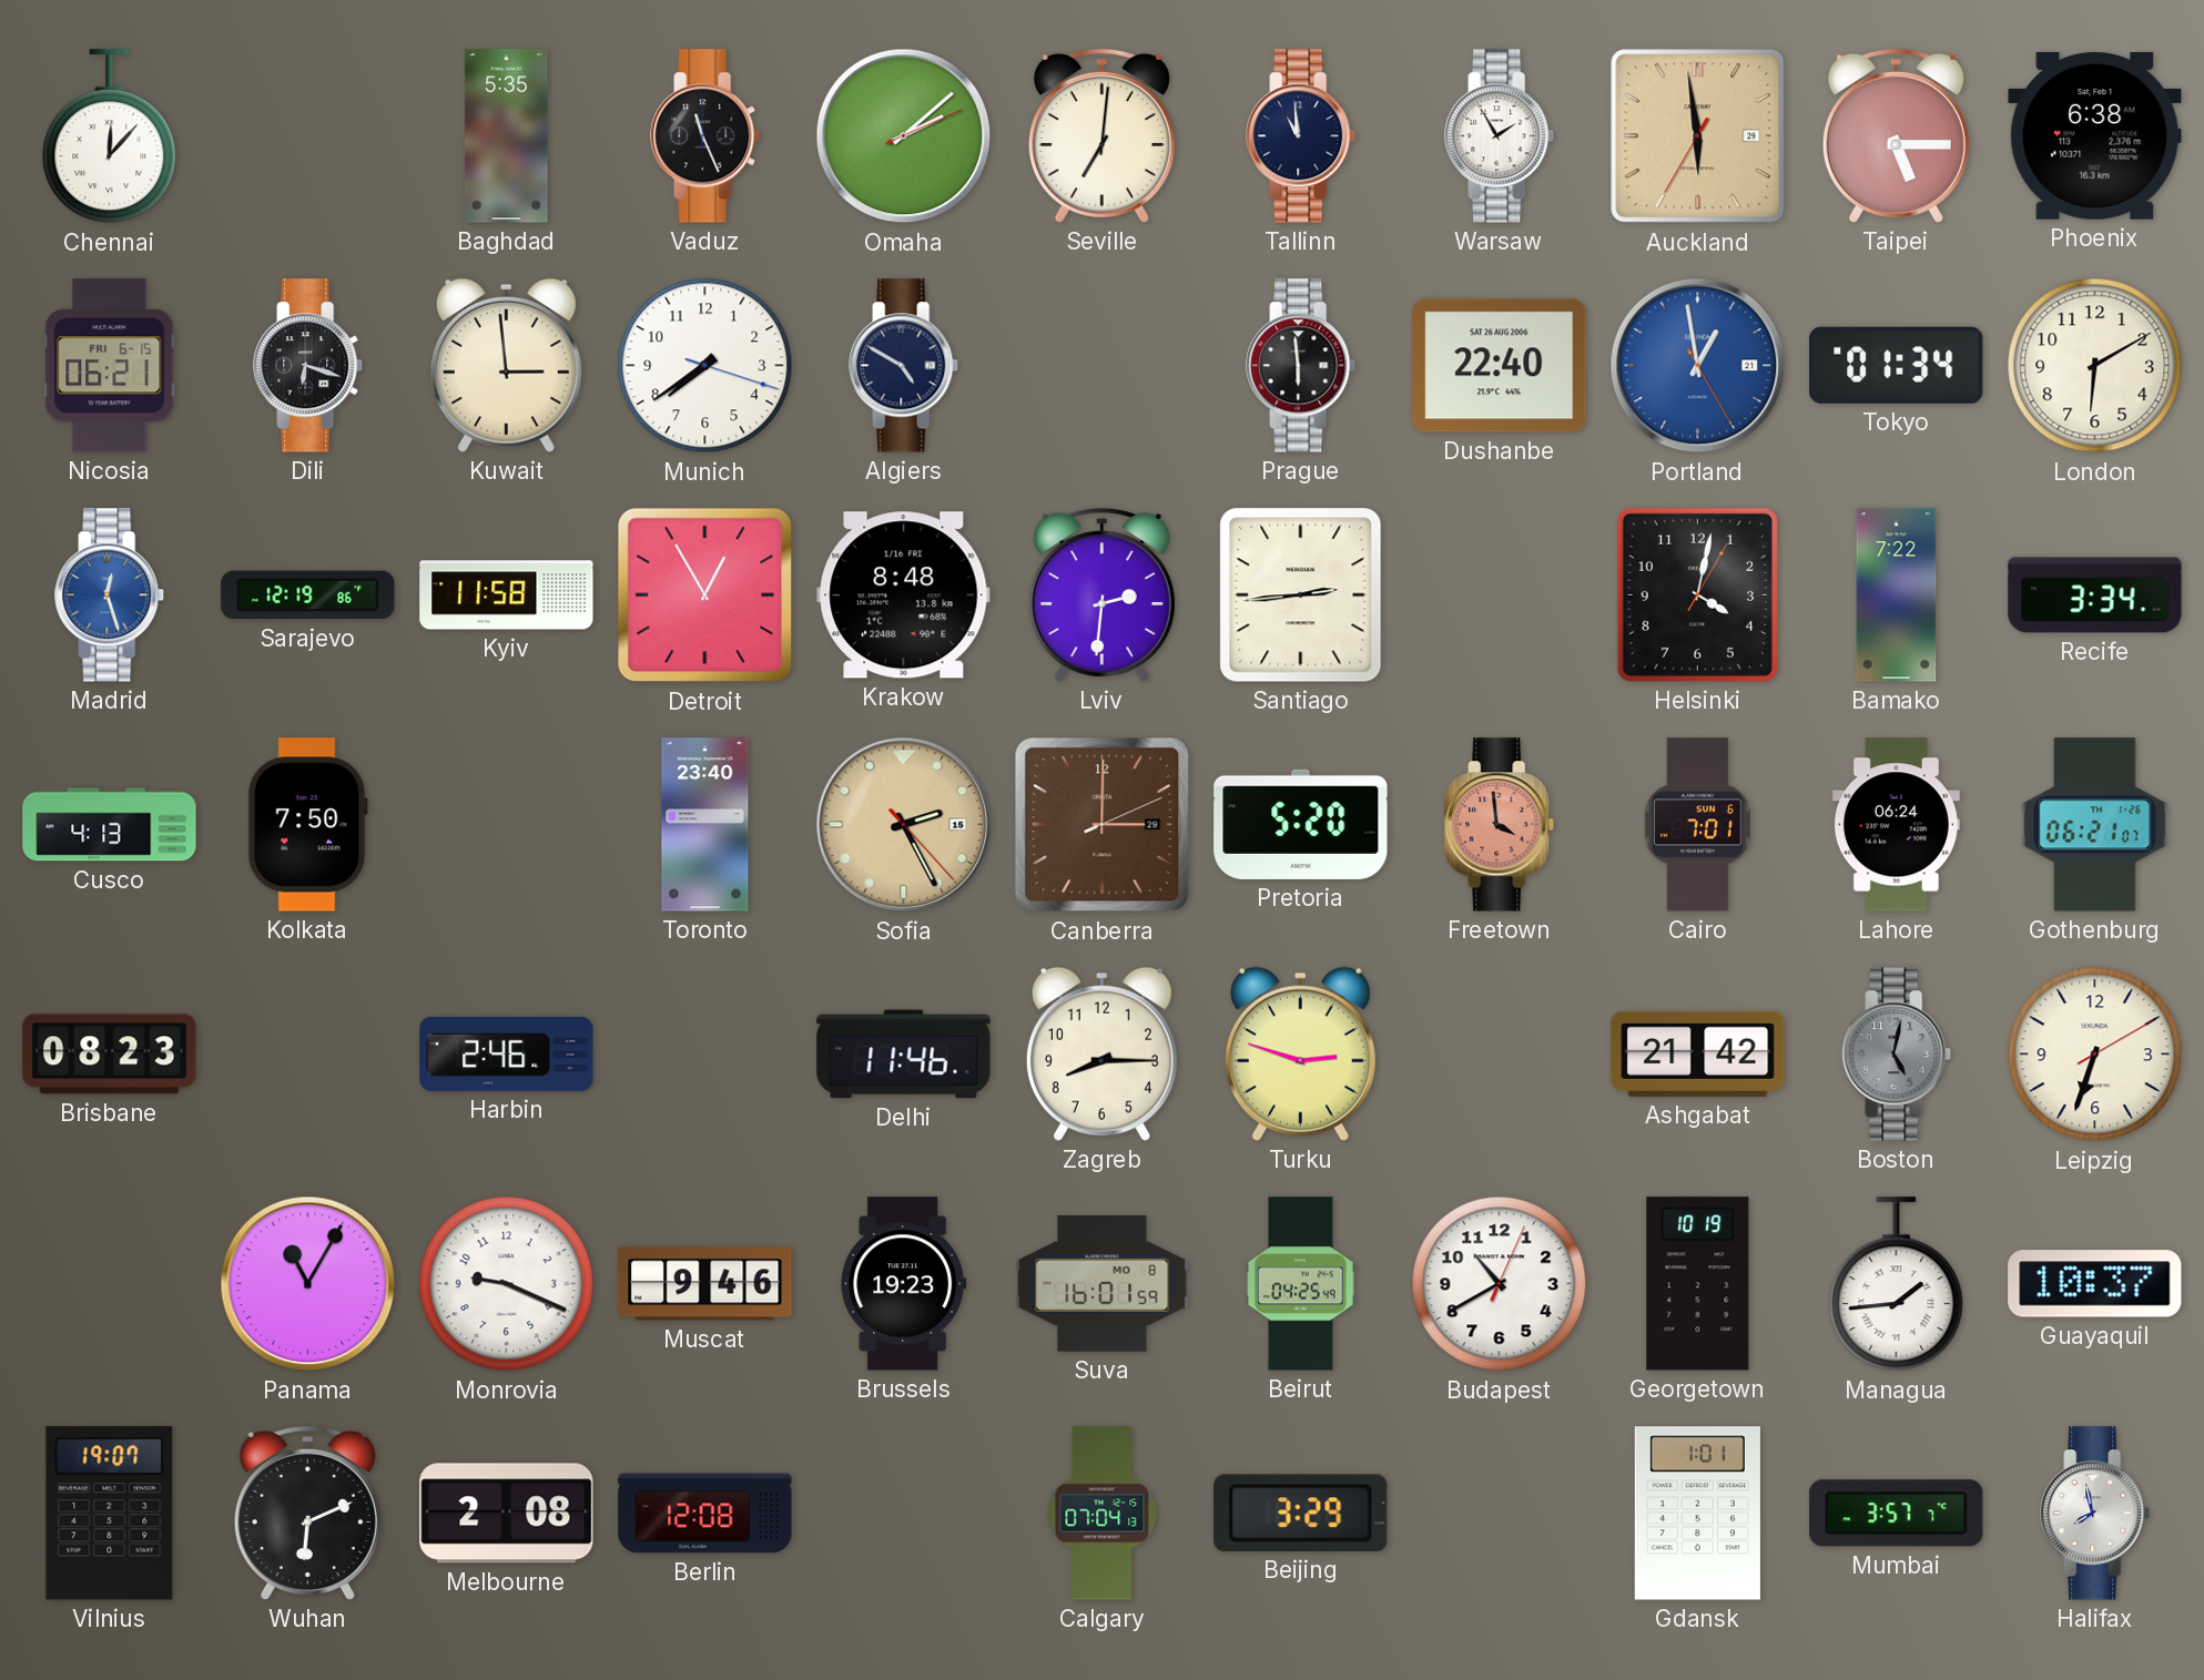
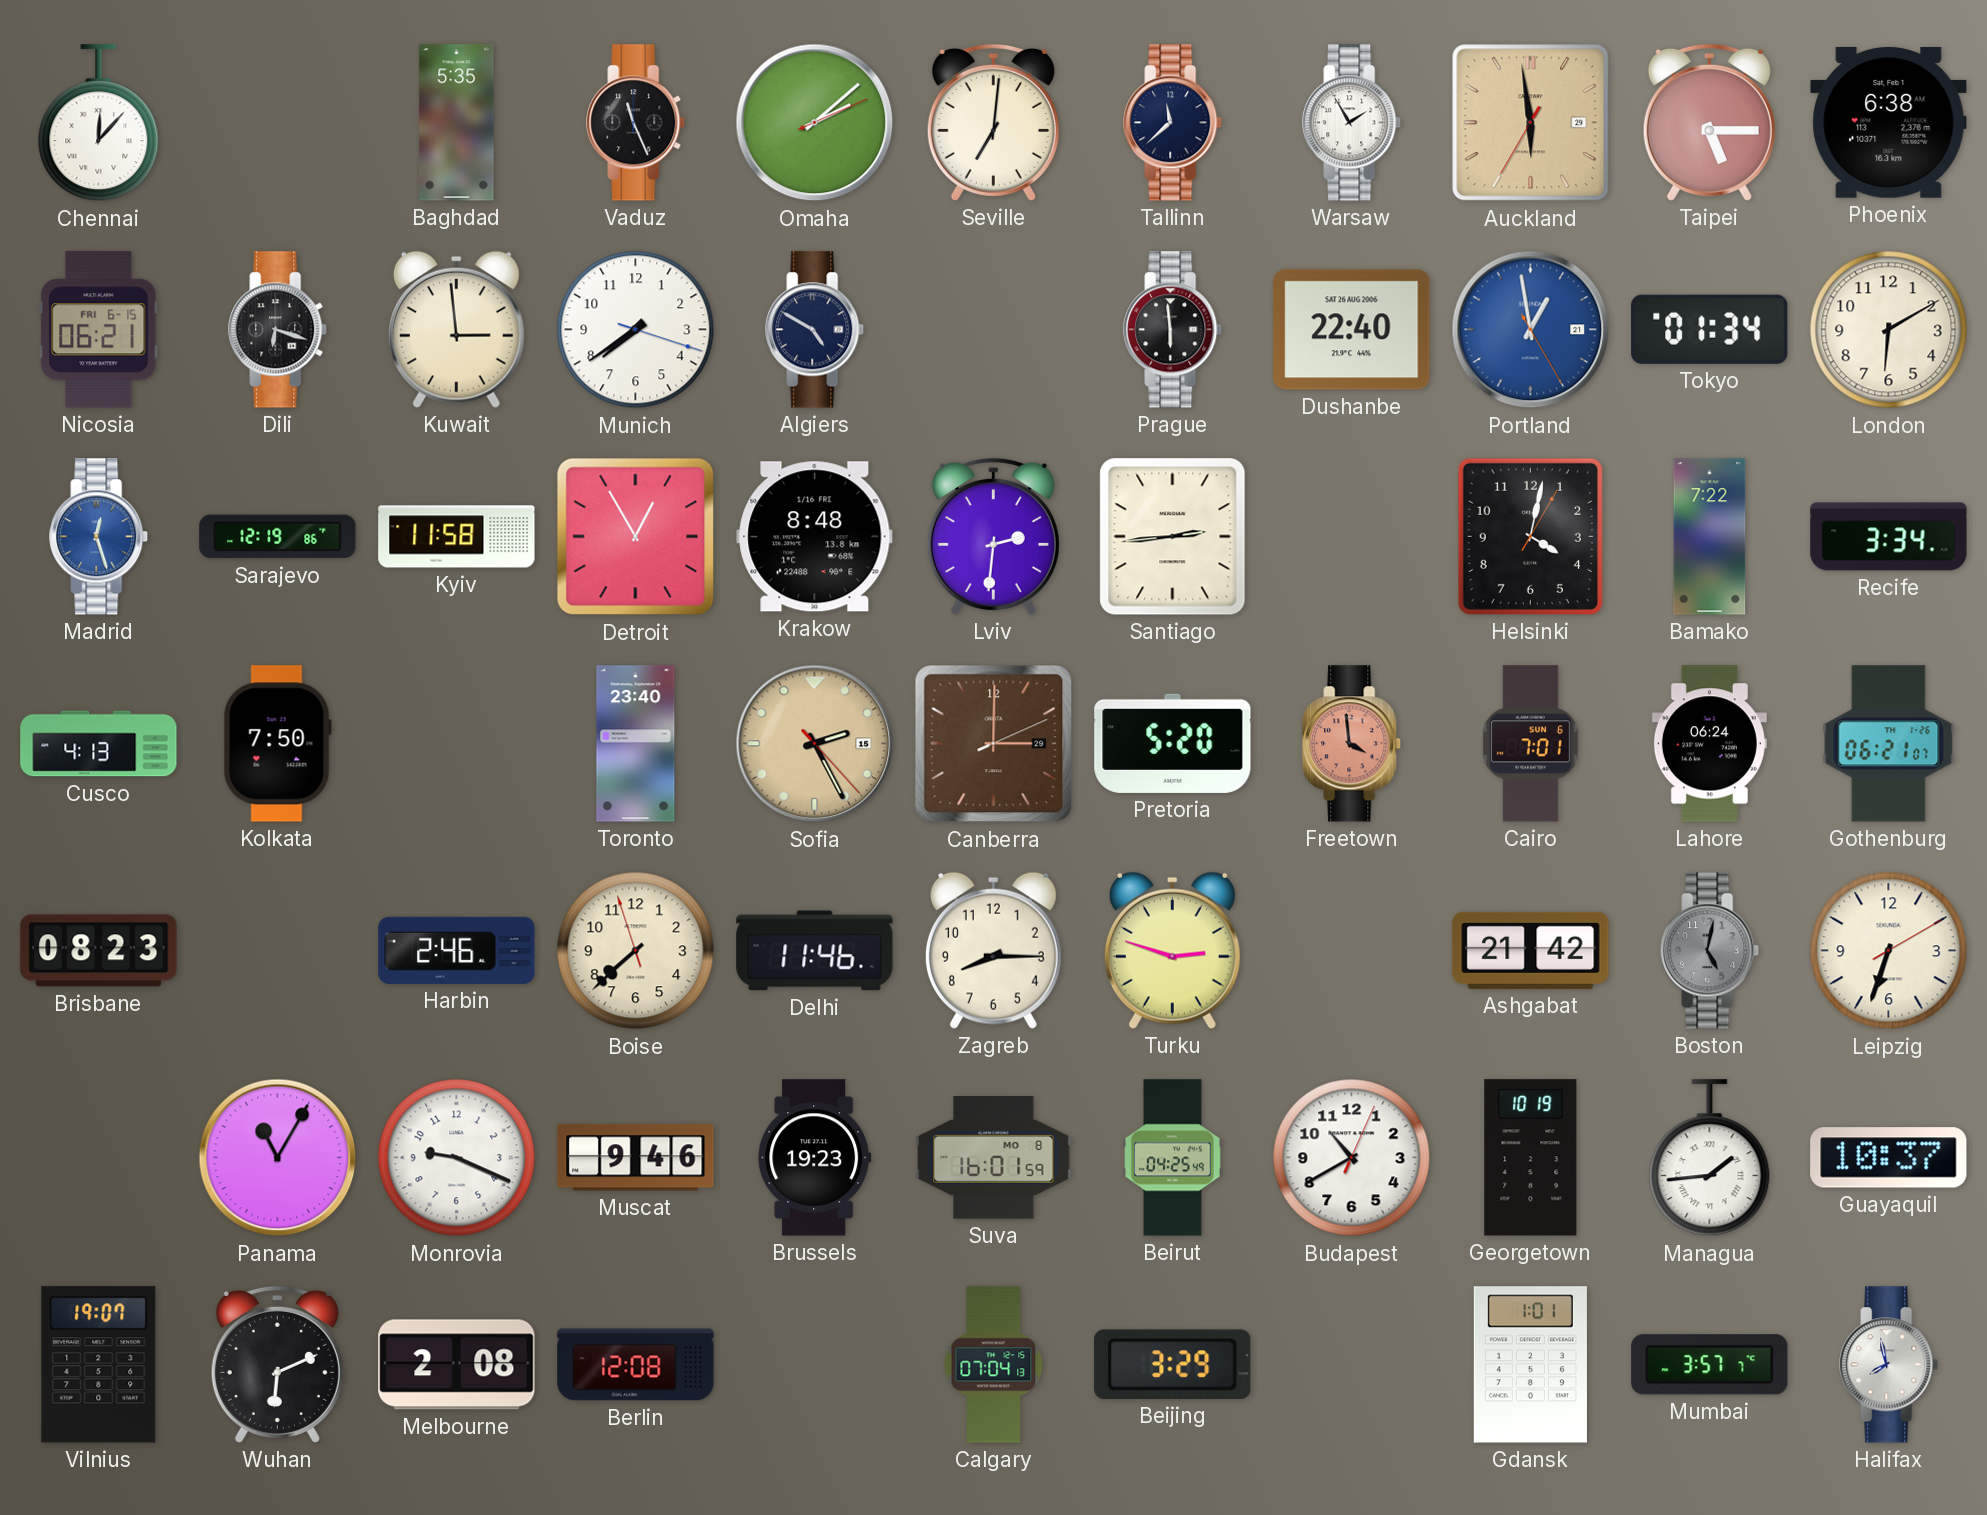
Tallinn: 10:59 -> 11:38
Boise: none -> 7:37
